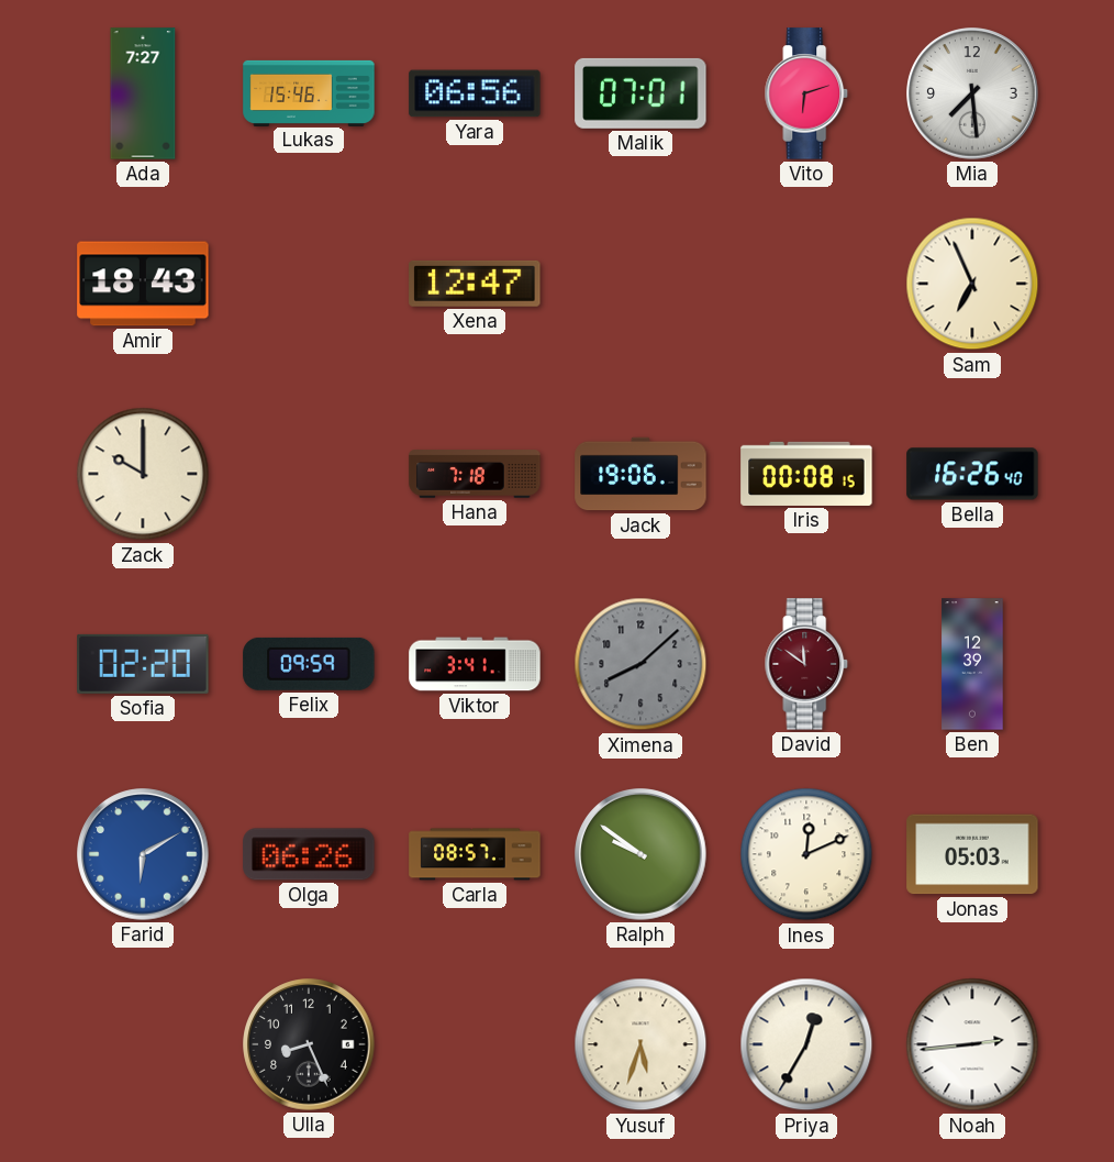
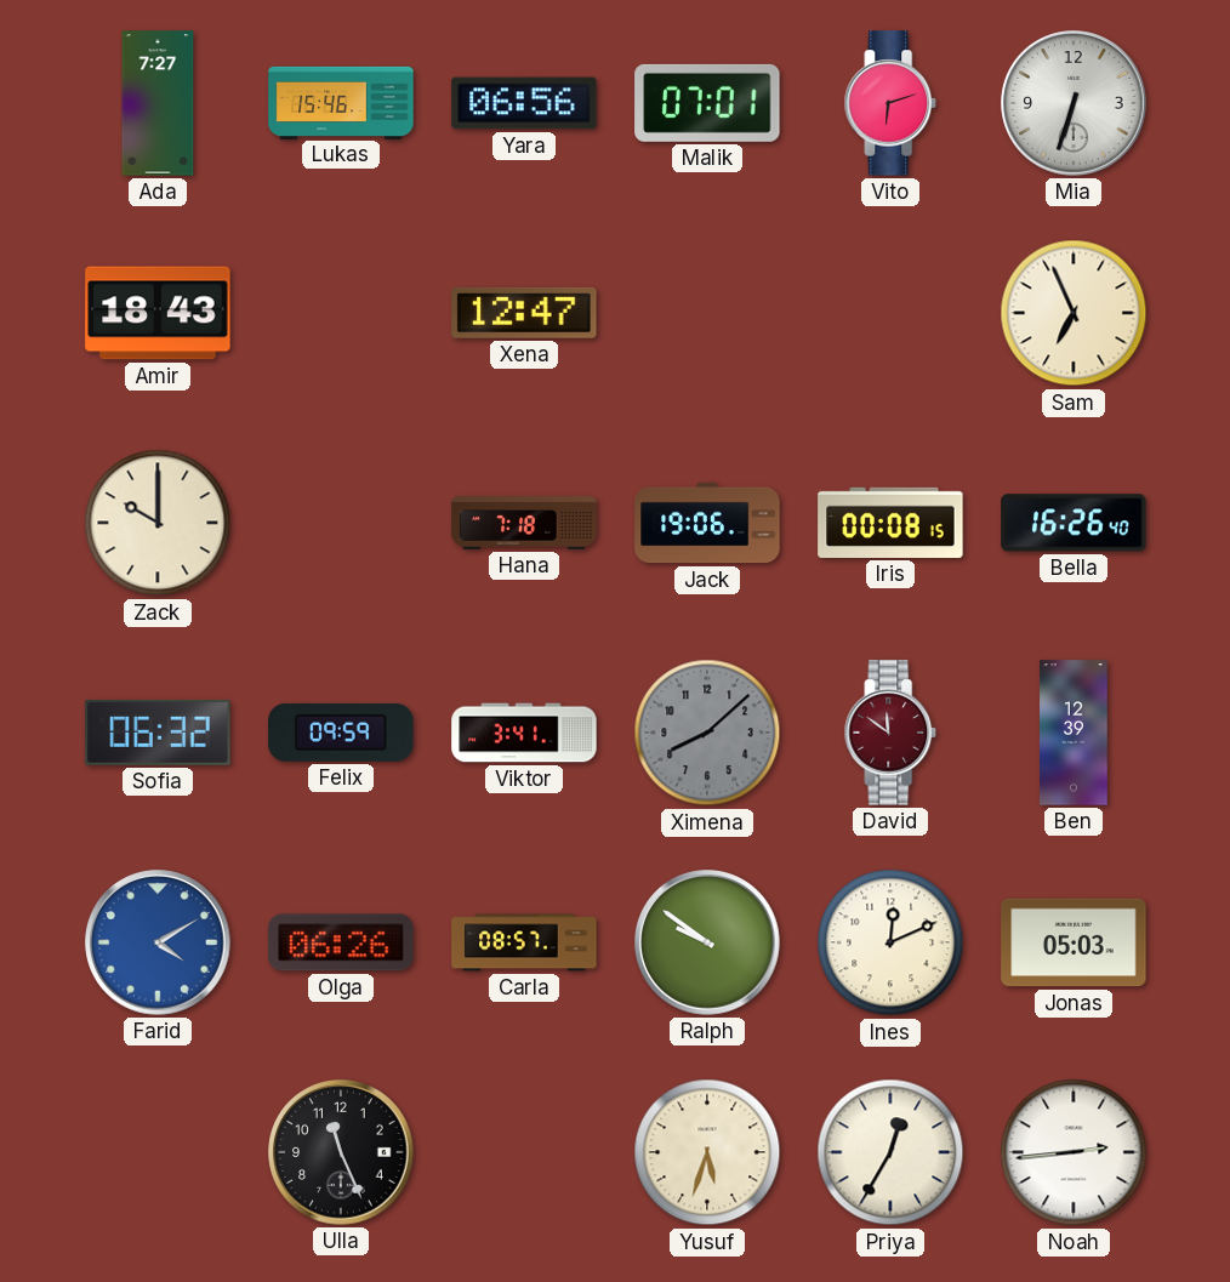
Mia: 7:29 -> 6:33
Sofia: 02:20 -> 06:32
Farid: 6:10 -> 4:10
Ulla: 8:26 -> 11:26
